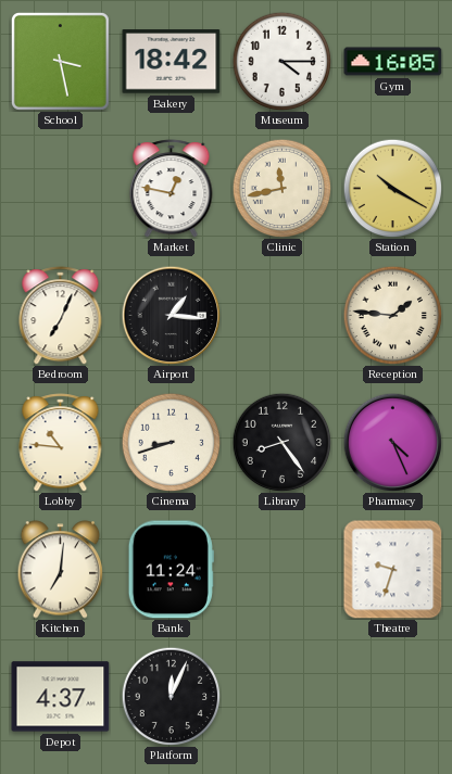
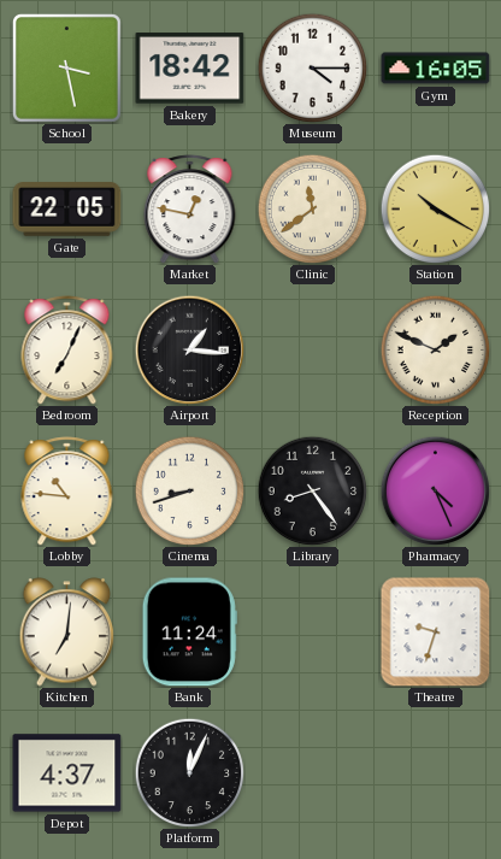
Gate: none -> 22:05
Clinic: 11:43 -> 11:39
Reception: 1:46 -> 1:49
